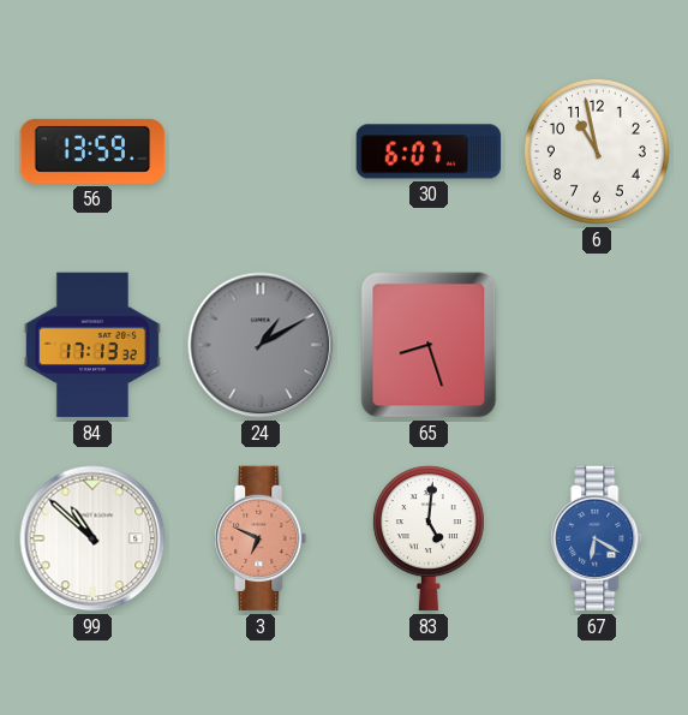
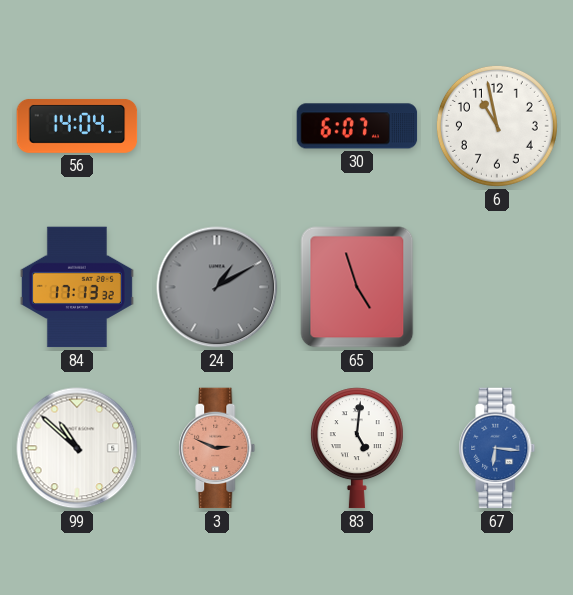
56: 13:59 -> 14:04
65: 8:27 -> 4:57
3: 6:49 -> 2:49
67: 6:20 -> 6:16
